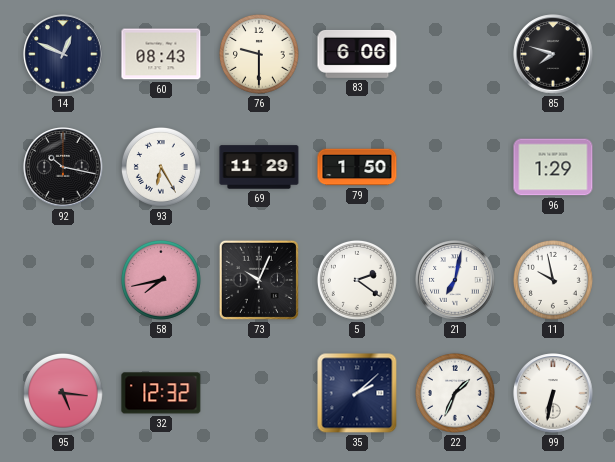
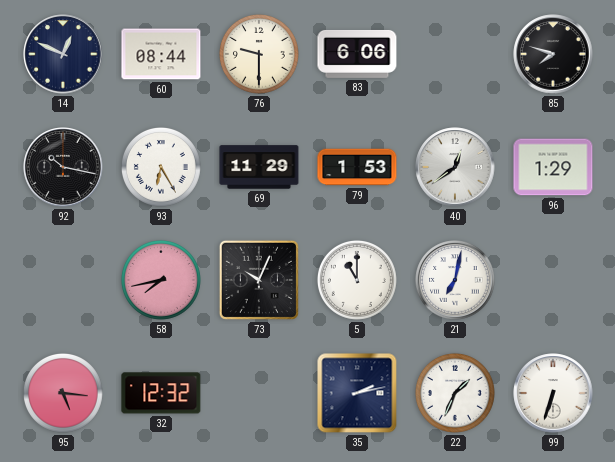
60: 08:43 -> 08:44
79: 1:50 -> 1:53
40: none -> 12:39
5: 2:21 -> 11:00
11: 9:58 -> none
35: 2:08 -> 2:13
99: 6:32 -> 6:33
